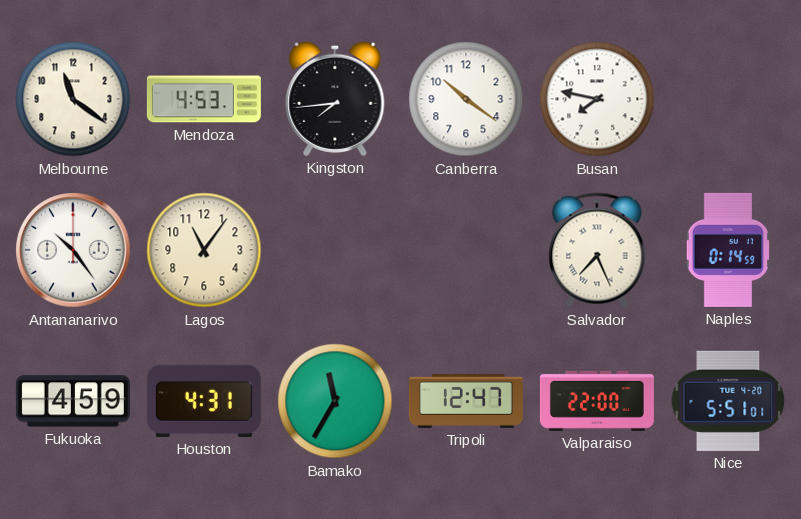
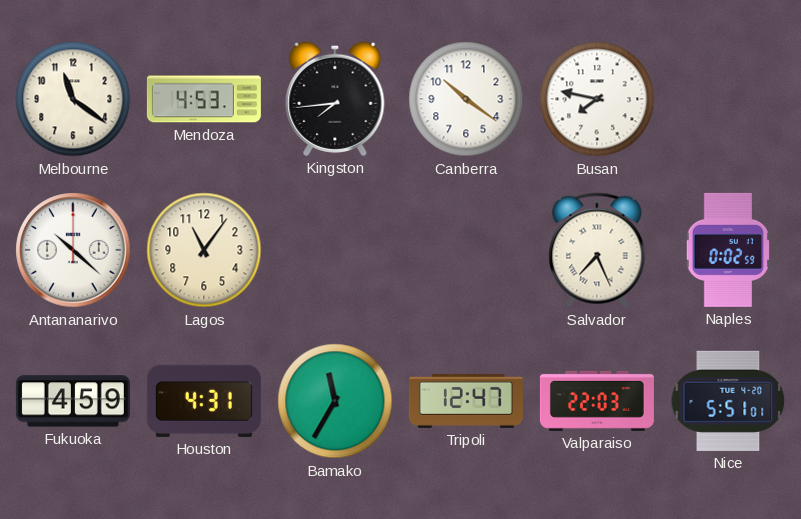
Antananarivo: 10:24 -> 10:22
Naples: 0:14 -> 0:02
Valparaiso: 22:00 -> 22:03
